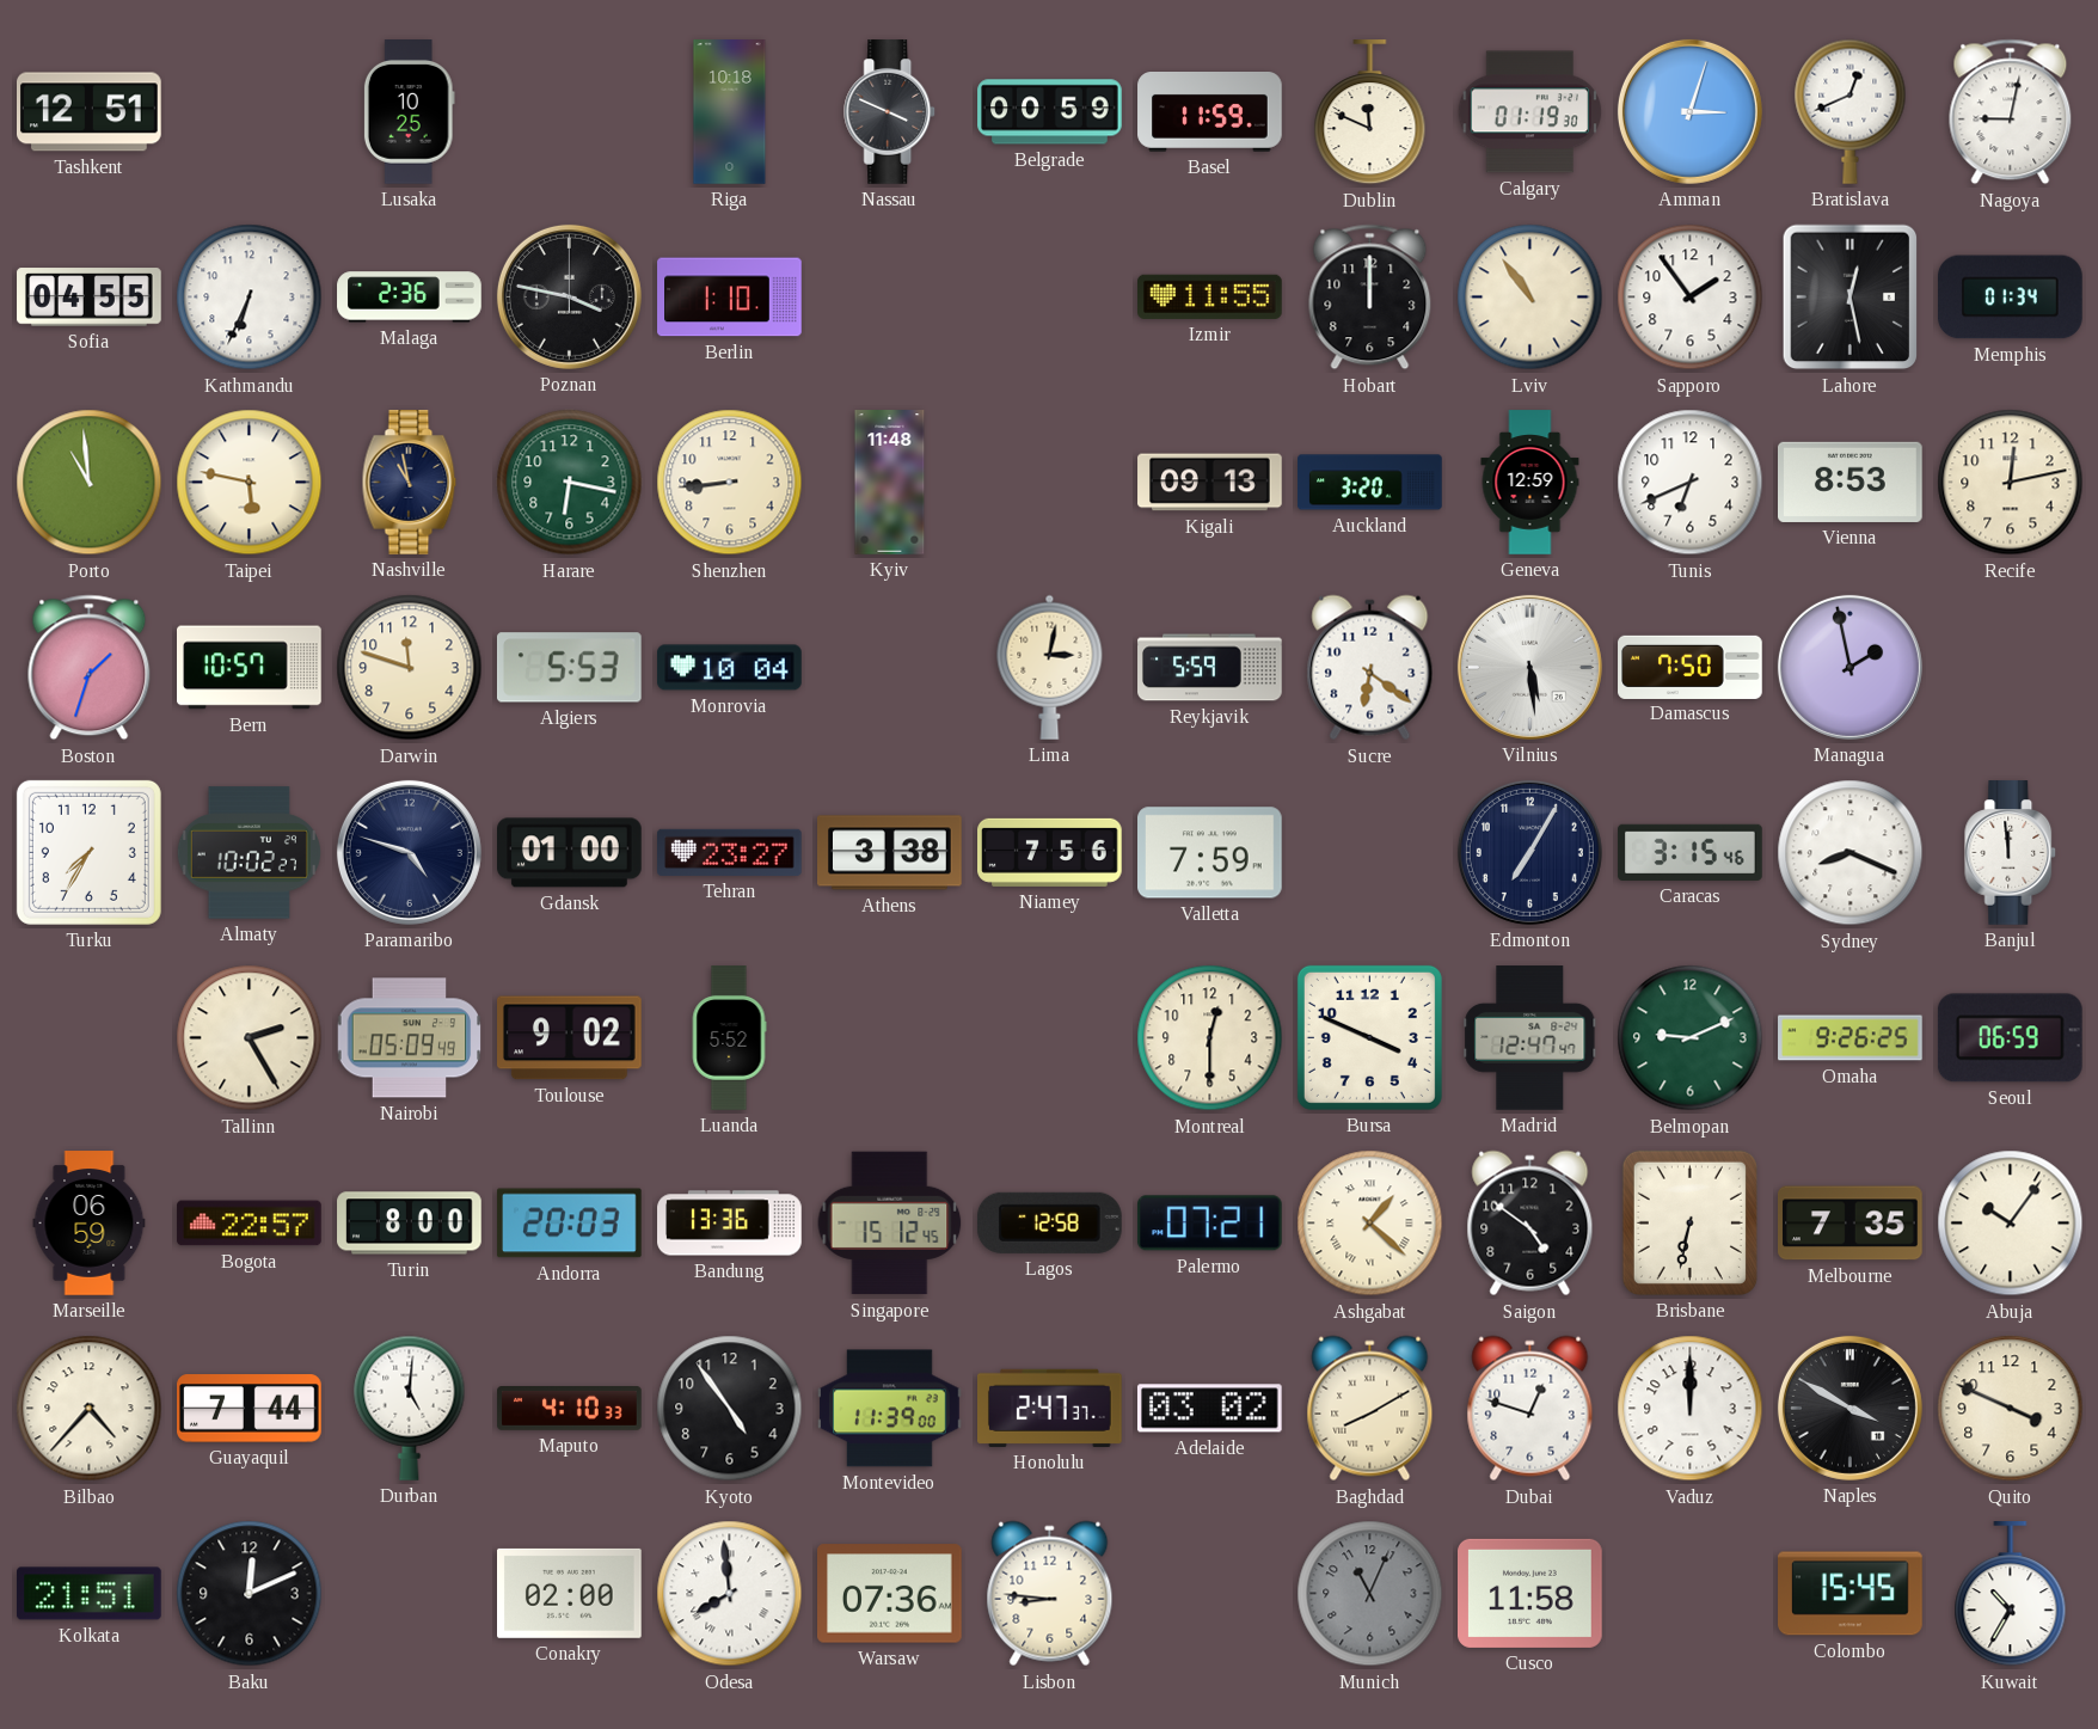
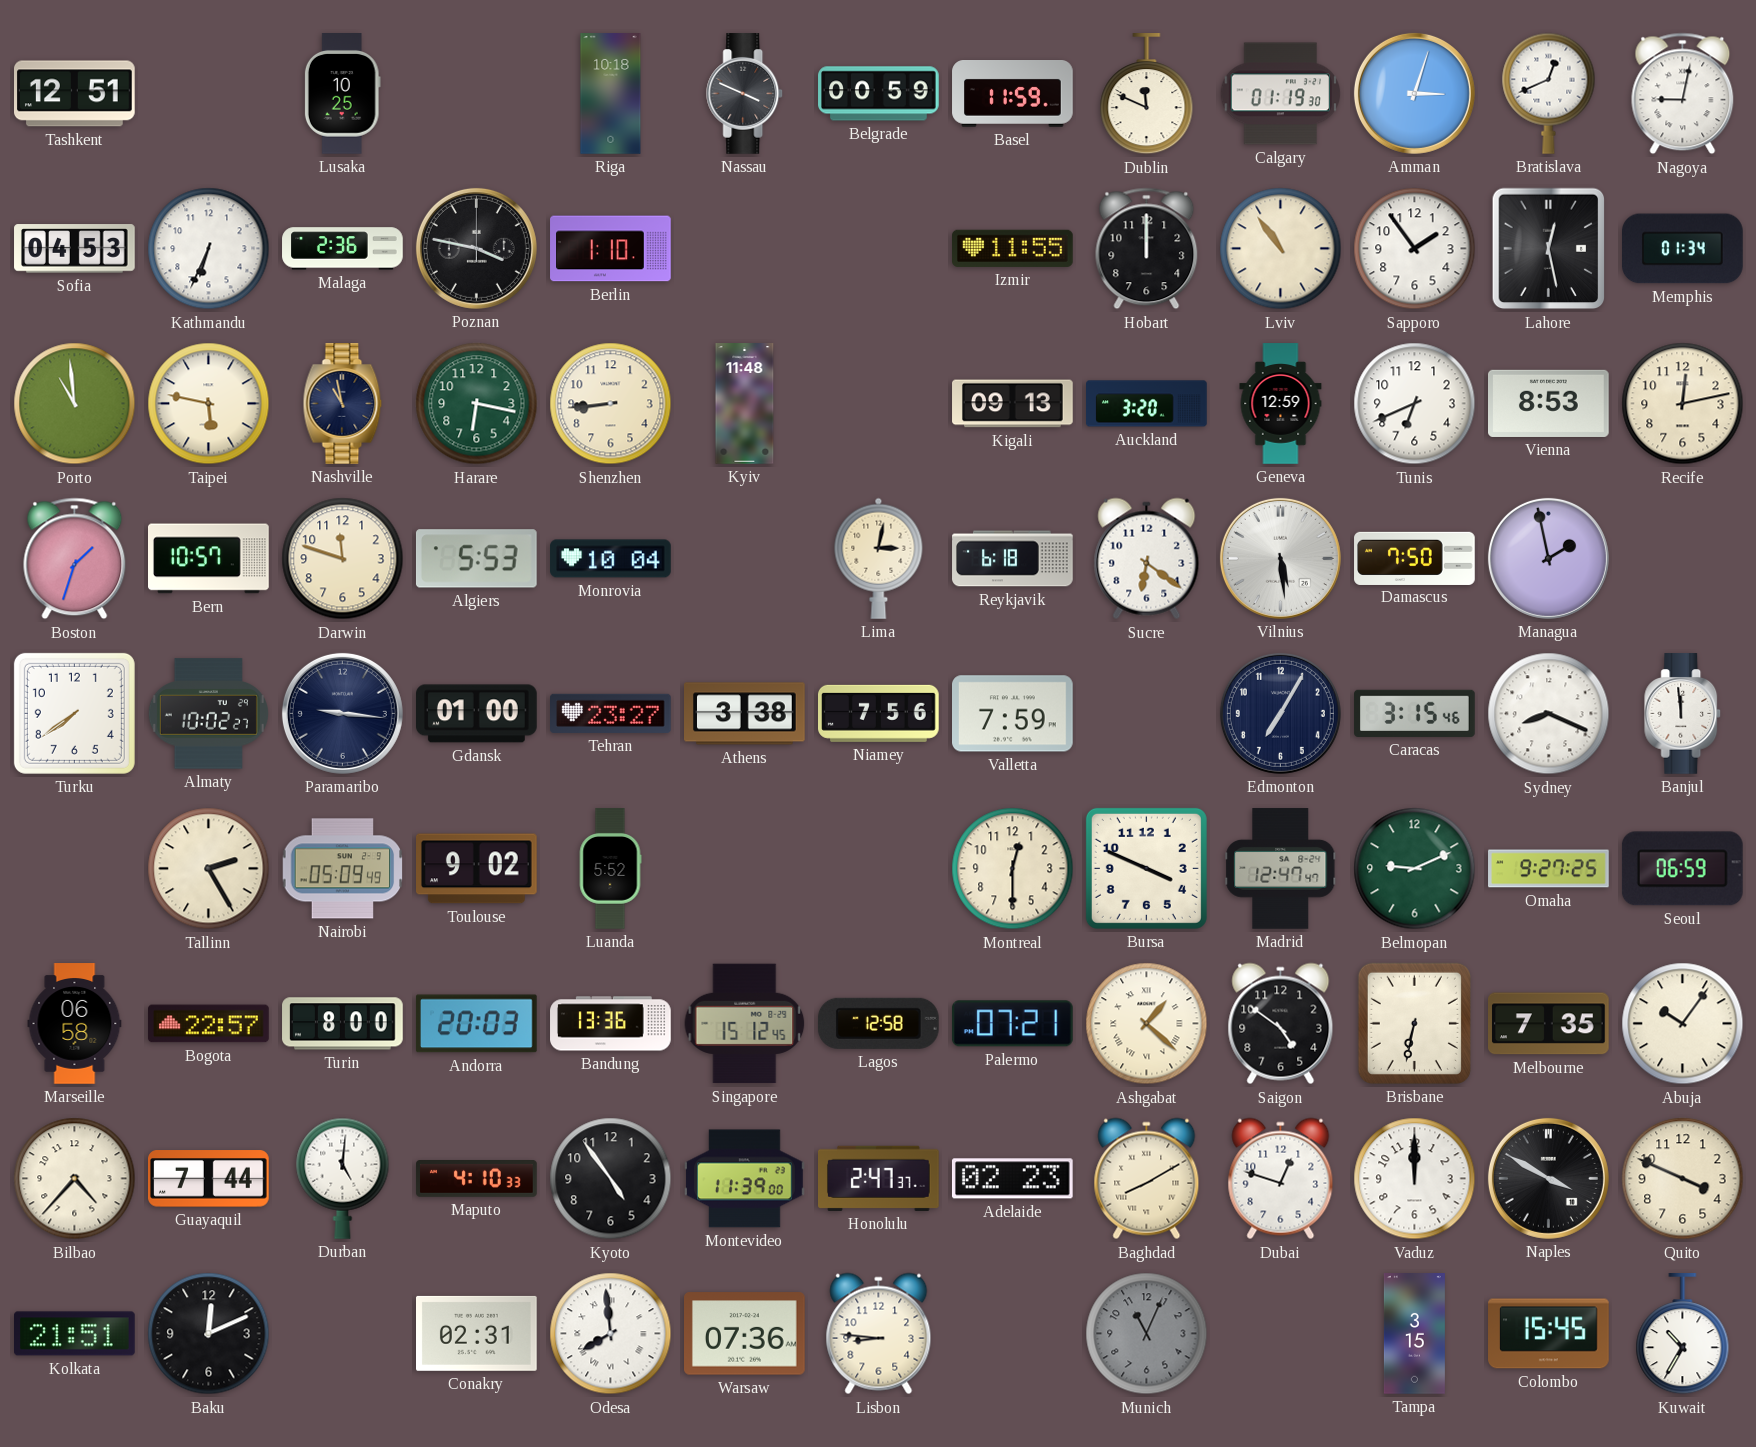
Sofia: 04:55 -> 04:53
Reykjavik: 5:59 -> 6:18
Turku: 7:35 -> 7:39
Paramaribo: 4:48 -> 9:16
Omaha: 9:26 -> 9:27
Marseille: 06:59 -> 06:58
Adelaide: 03:02 -> 02:23
Conakry: 02:00 -> 02:31
Cusco: 11:58 -> none
Tampa: none -> 3:15
